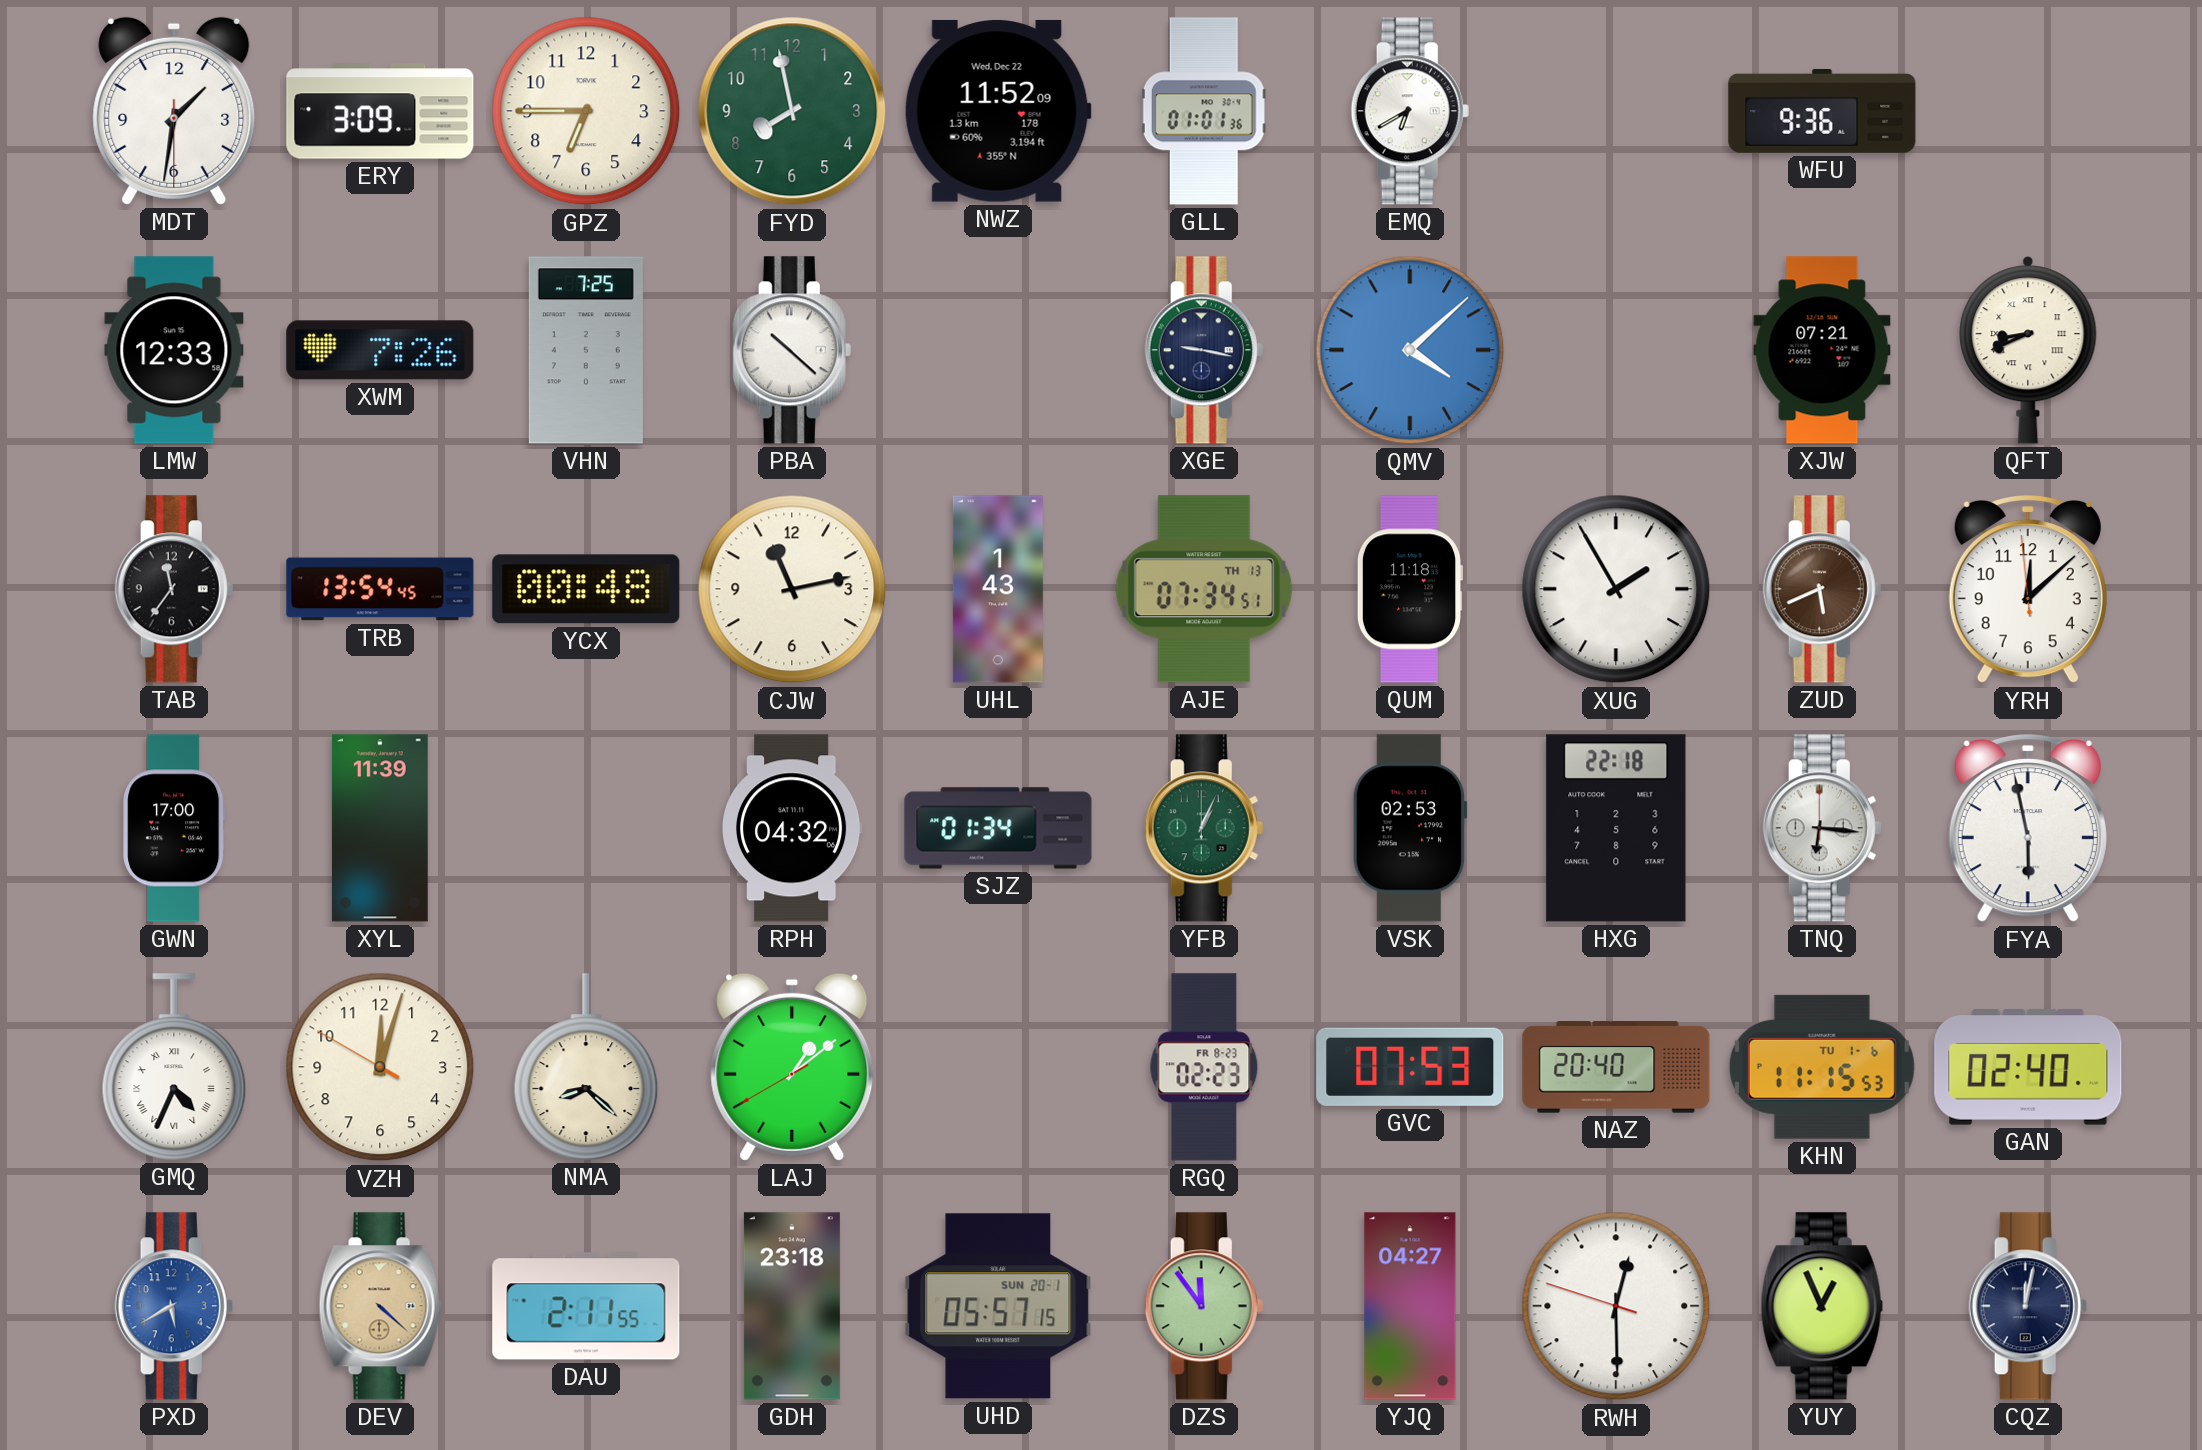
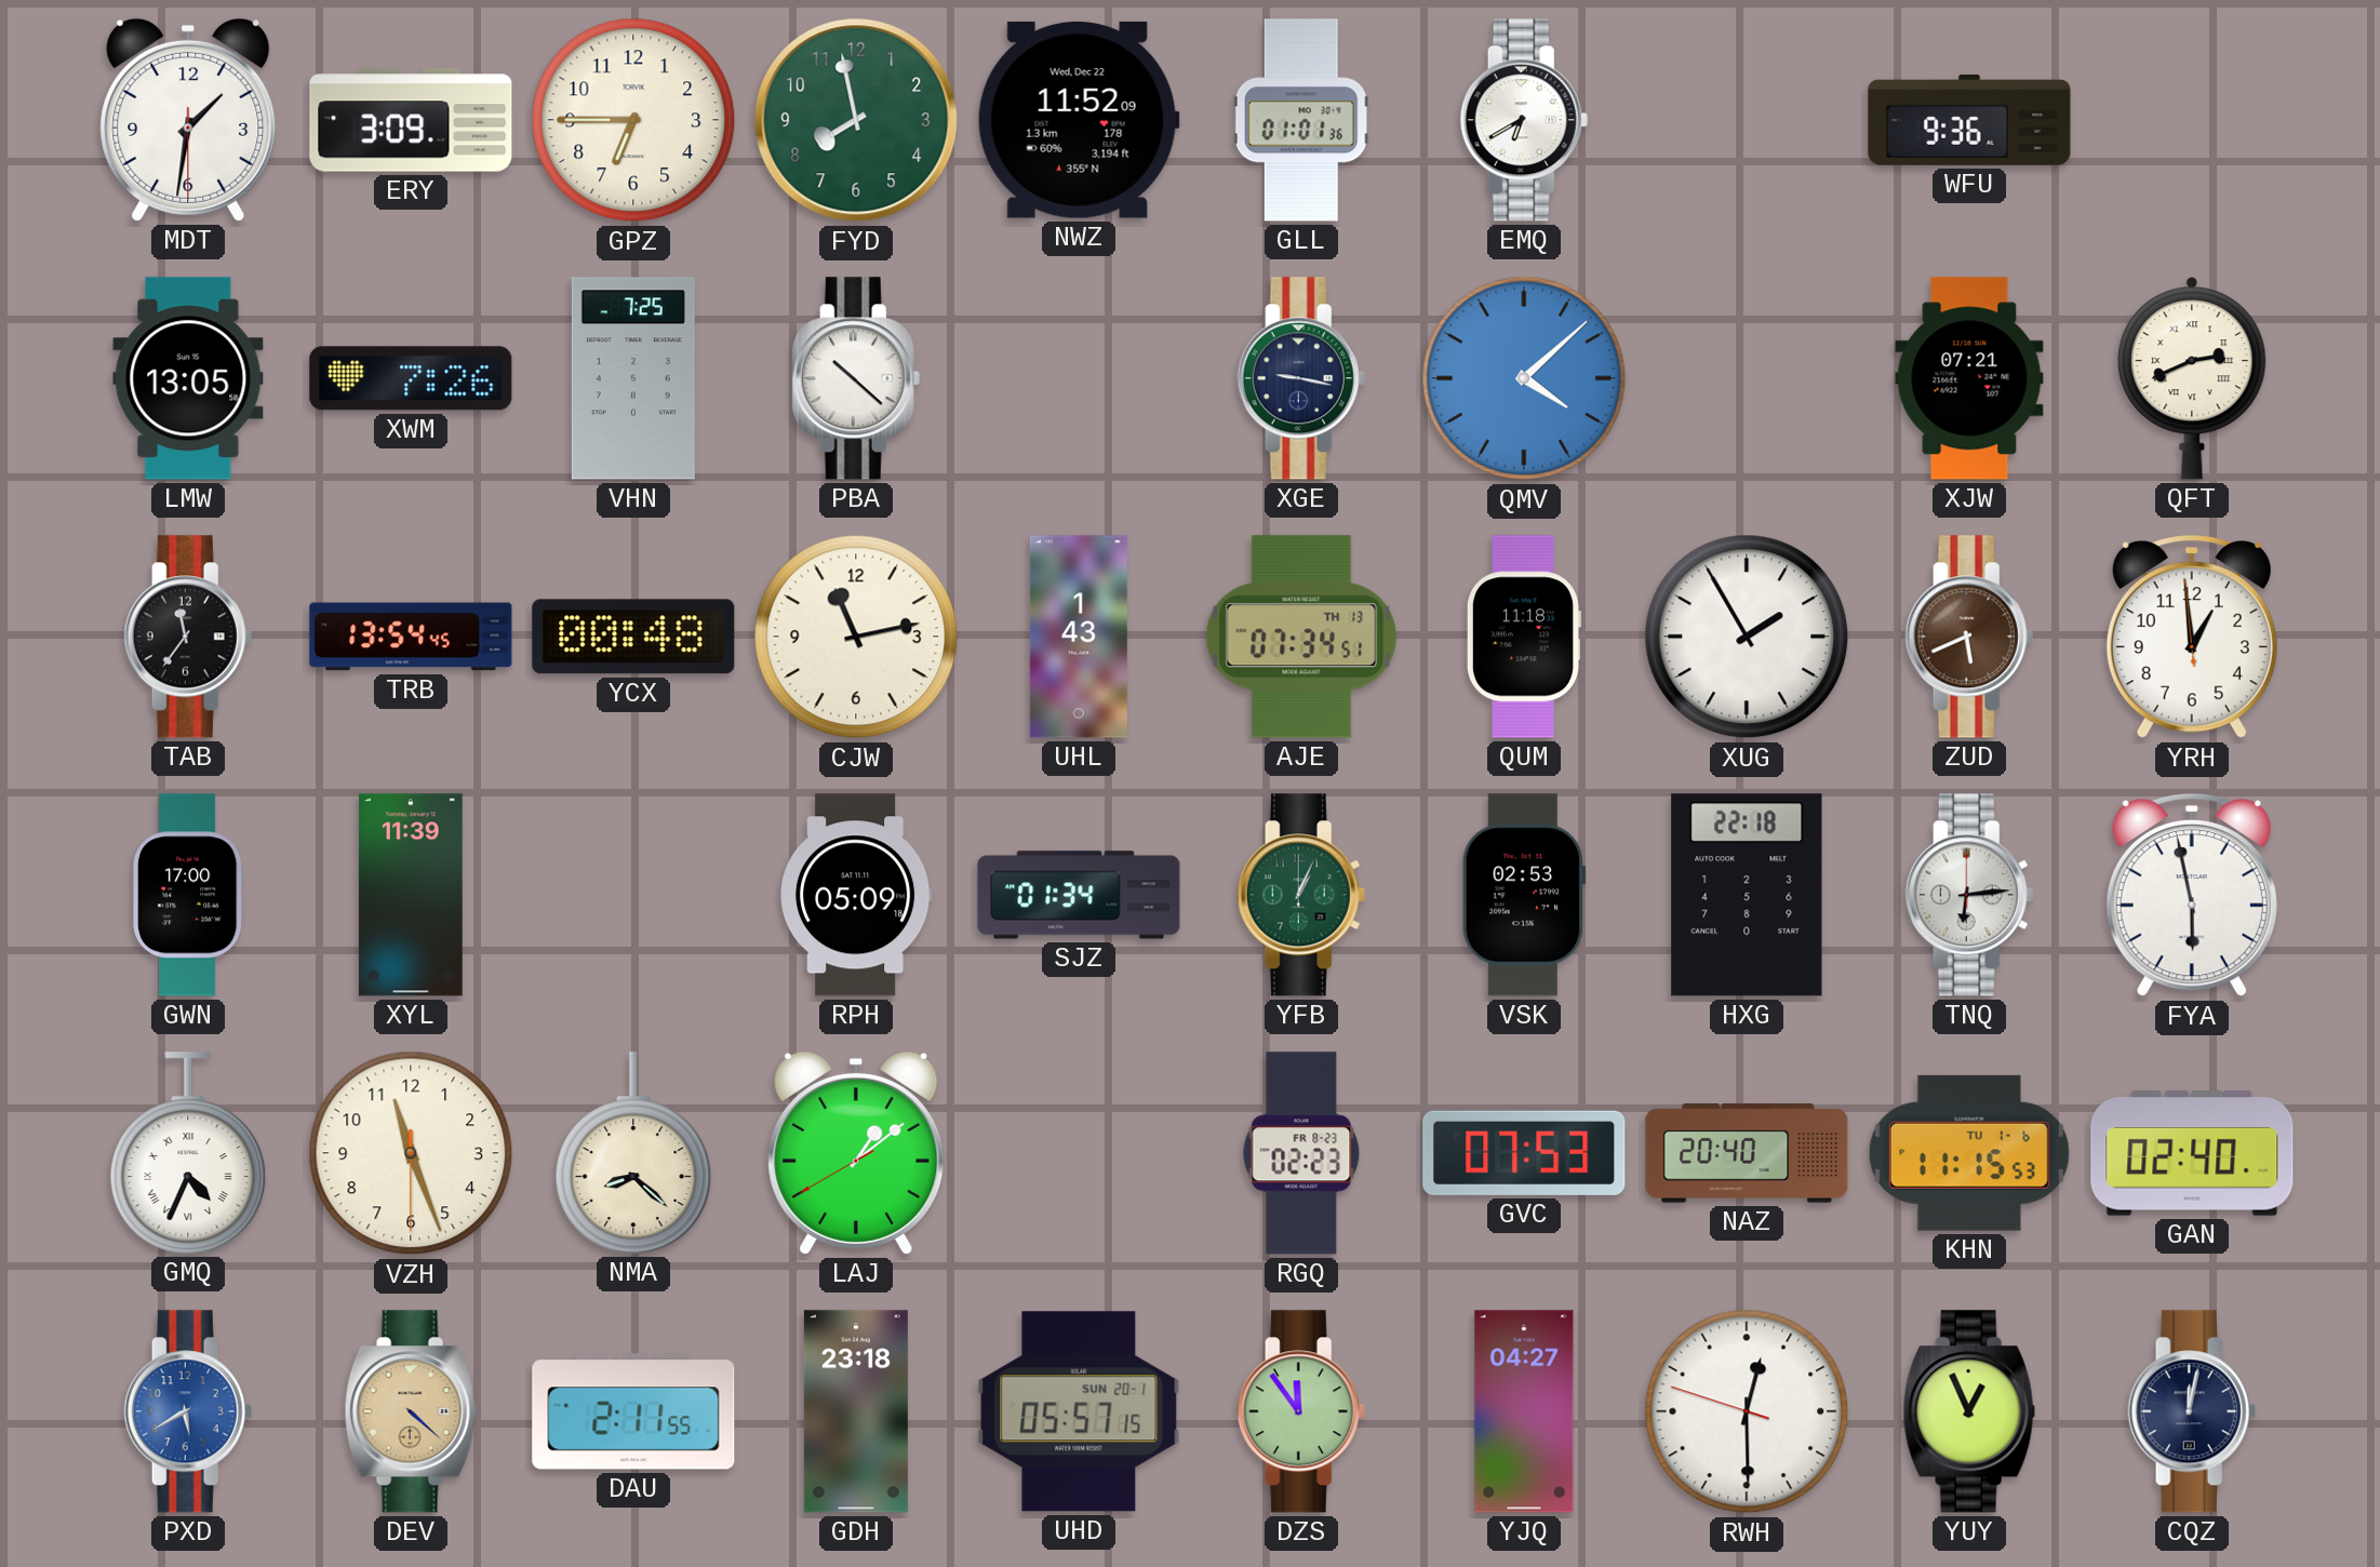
LMW: 12:33 -> 13:05
QFT: 8:41 -> 2:41
YRH: 12:07 -> 12:58
RPH: 04:32 -> 05:09
TNQ: 6:16 -> 6:14
VZH: 12:02 -> 11:26
